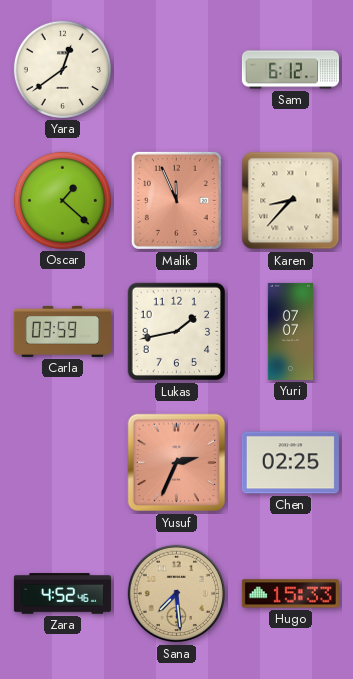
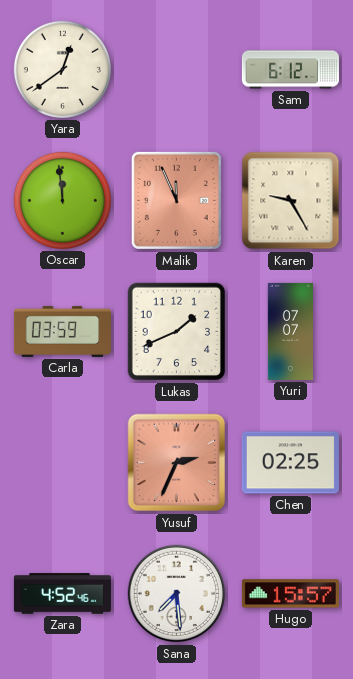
Oscar: 1:22 -> 11:59
Karen: 8:37 -> 9:25
Lukas: 1:43 -> 1:41
Sana dial: champagne -> white
Hugo: 15:33 -> 15:57
